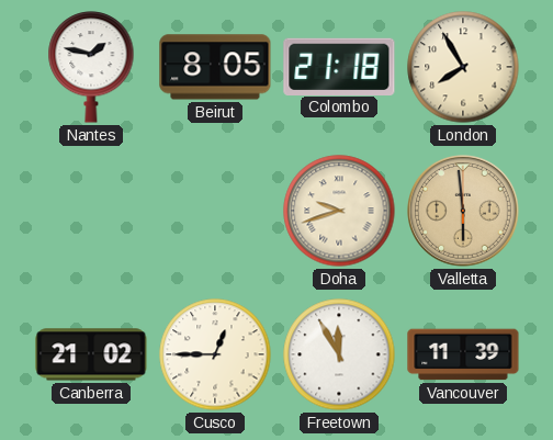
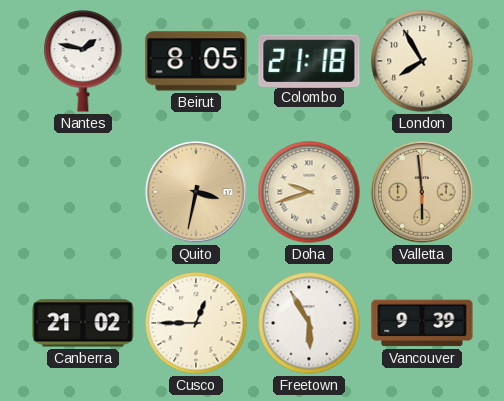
Quito: none -> 3:32
Freetown: 11:55 -> 5:55
Vancouver: 11:39 -> 9:39
